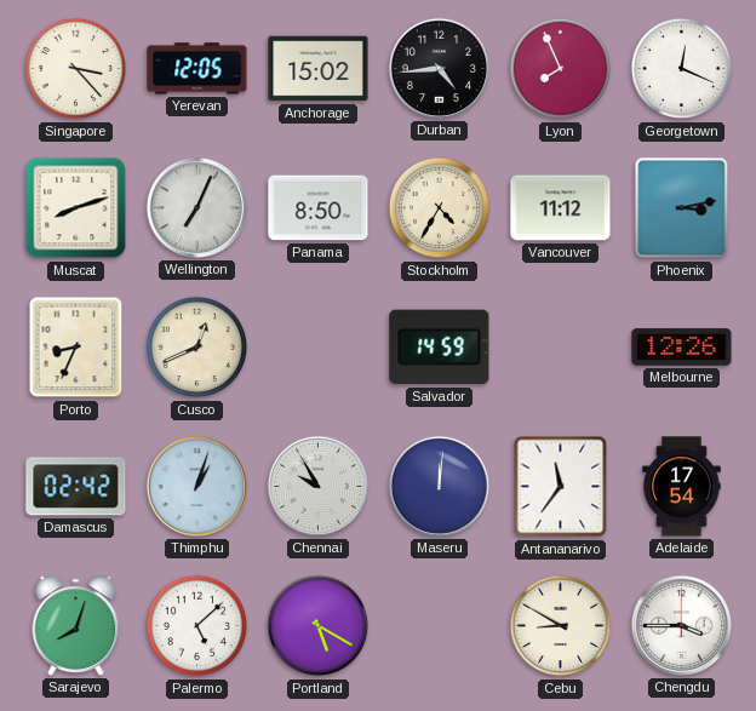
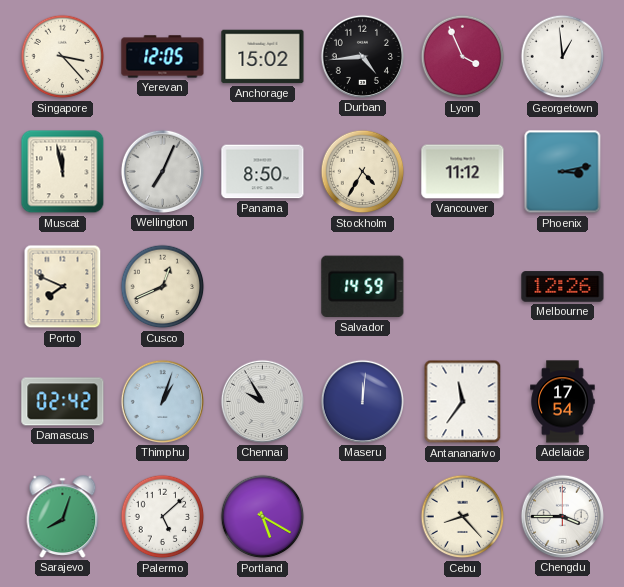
Lyon: 7:56 -> 3:56
Georgetown: 12:19 -> 12:59
Muscat: 8:12 -> 11:58
Porto: 8:34 -> 7:49
Cebu: 8:50 -> 8:23
